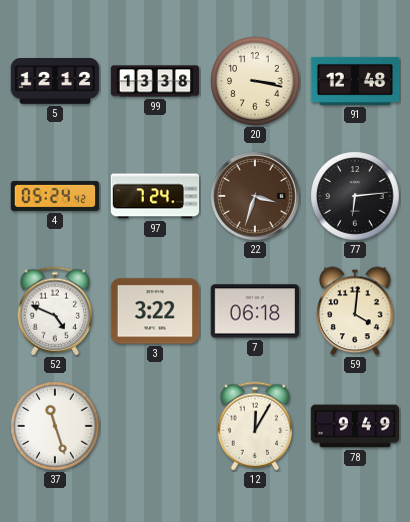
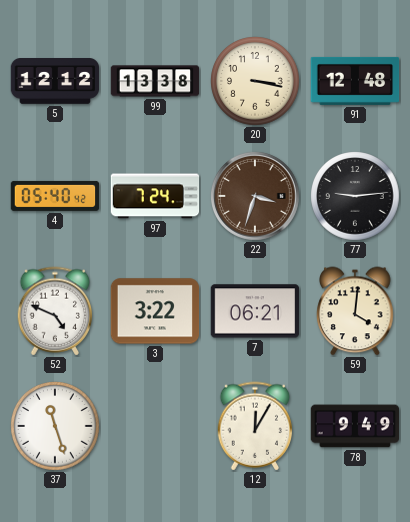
4: 05:24 -> 05:40
77: 6:14 -> 9:14
7: 06:18 -> 06:21
